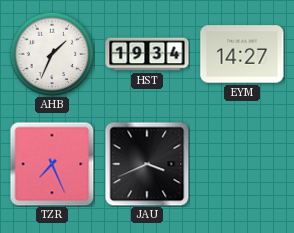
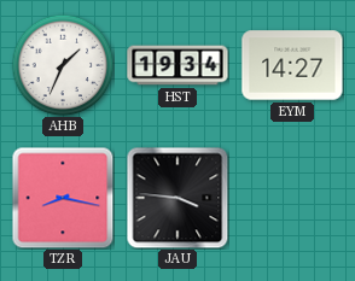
TZR: 7:26 -> 8:17
JAU: 3:41 -> 3:46
